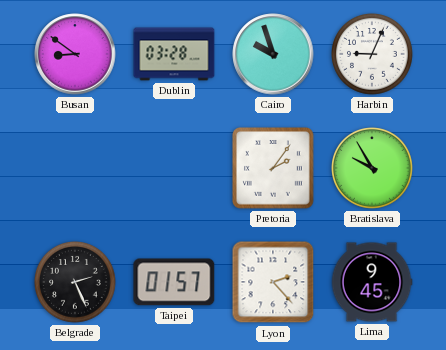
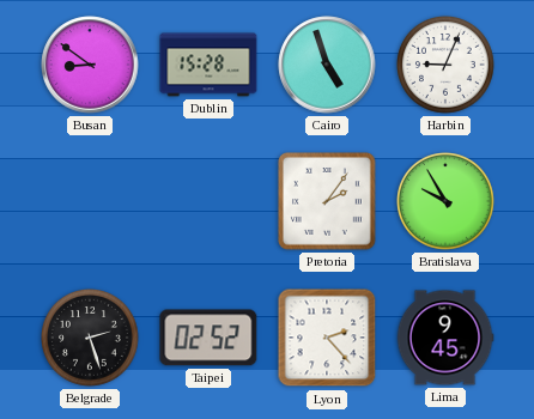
Dublin: 03:28 -> 15:28
Cairo: 9:57 -> 4:57
Belgrade: 2:26 -> 2:27
Taipei: 01:57 -> 02:52
